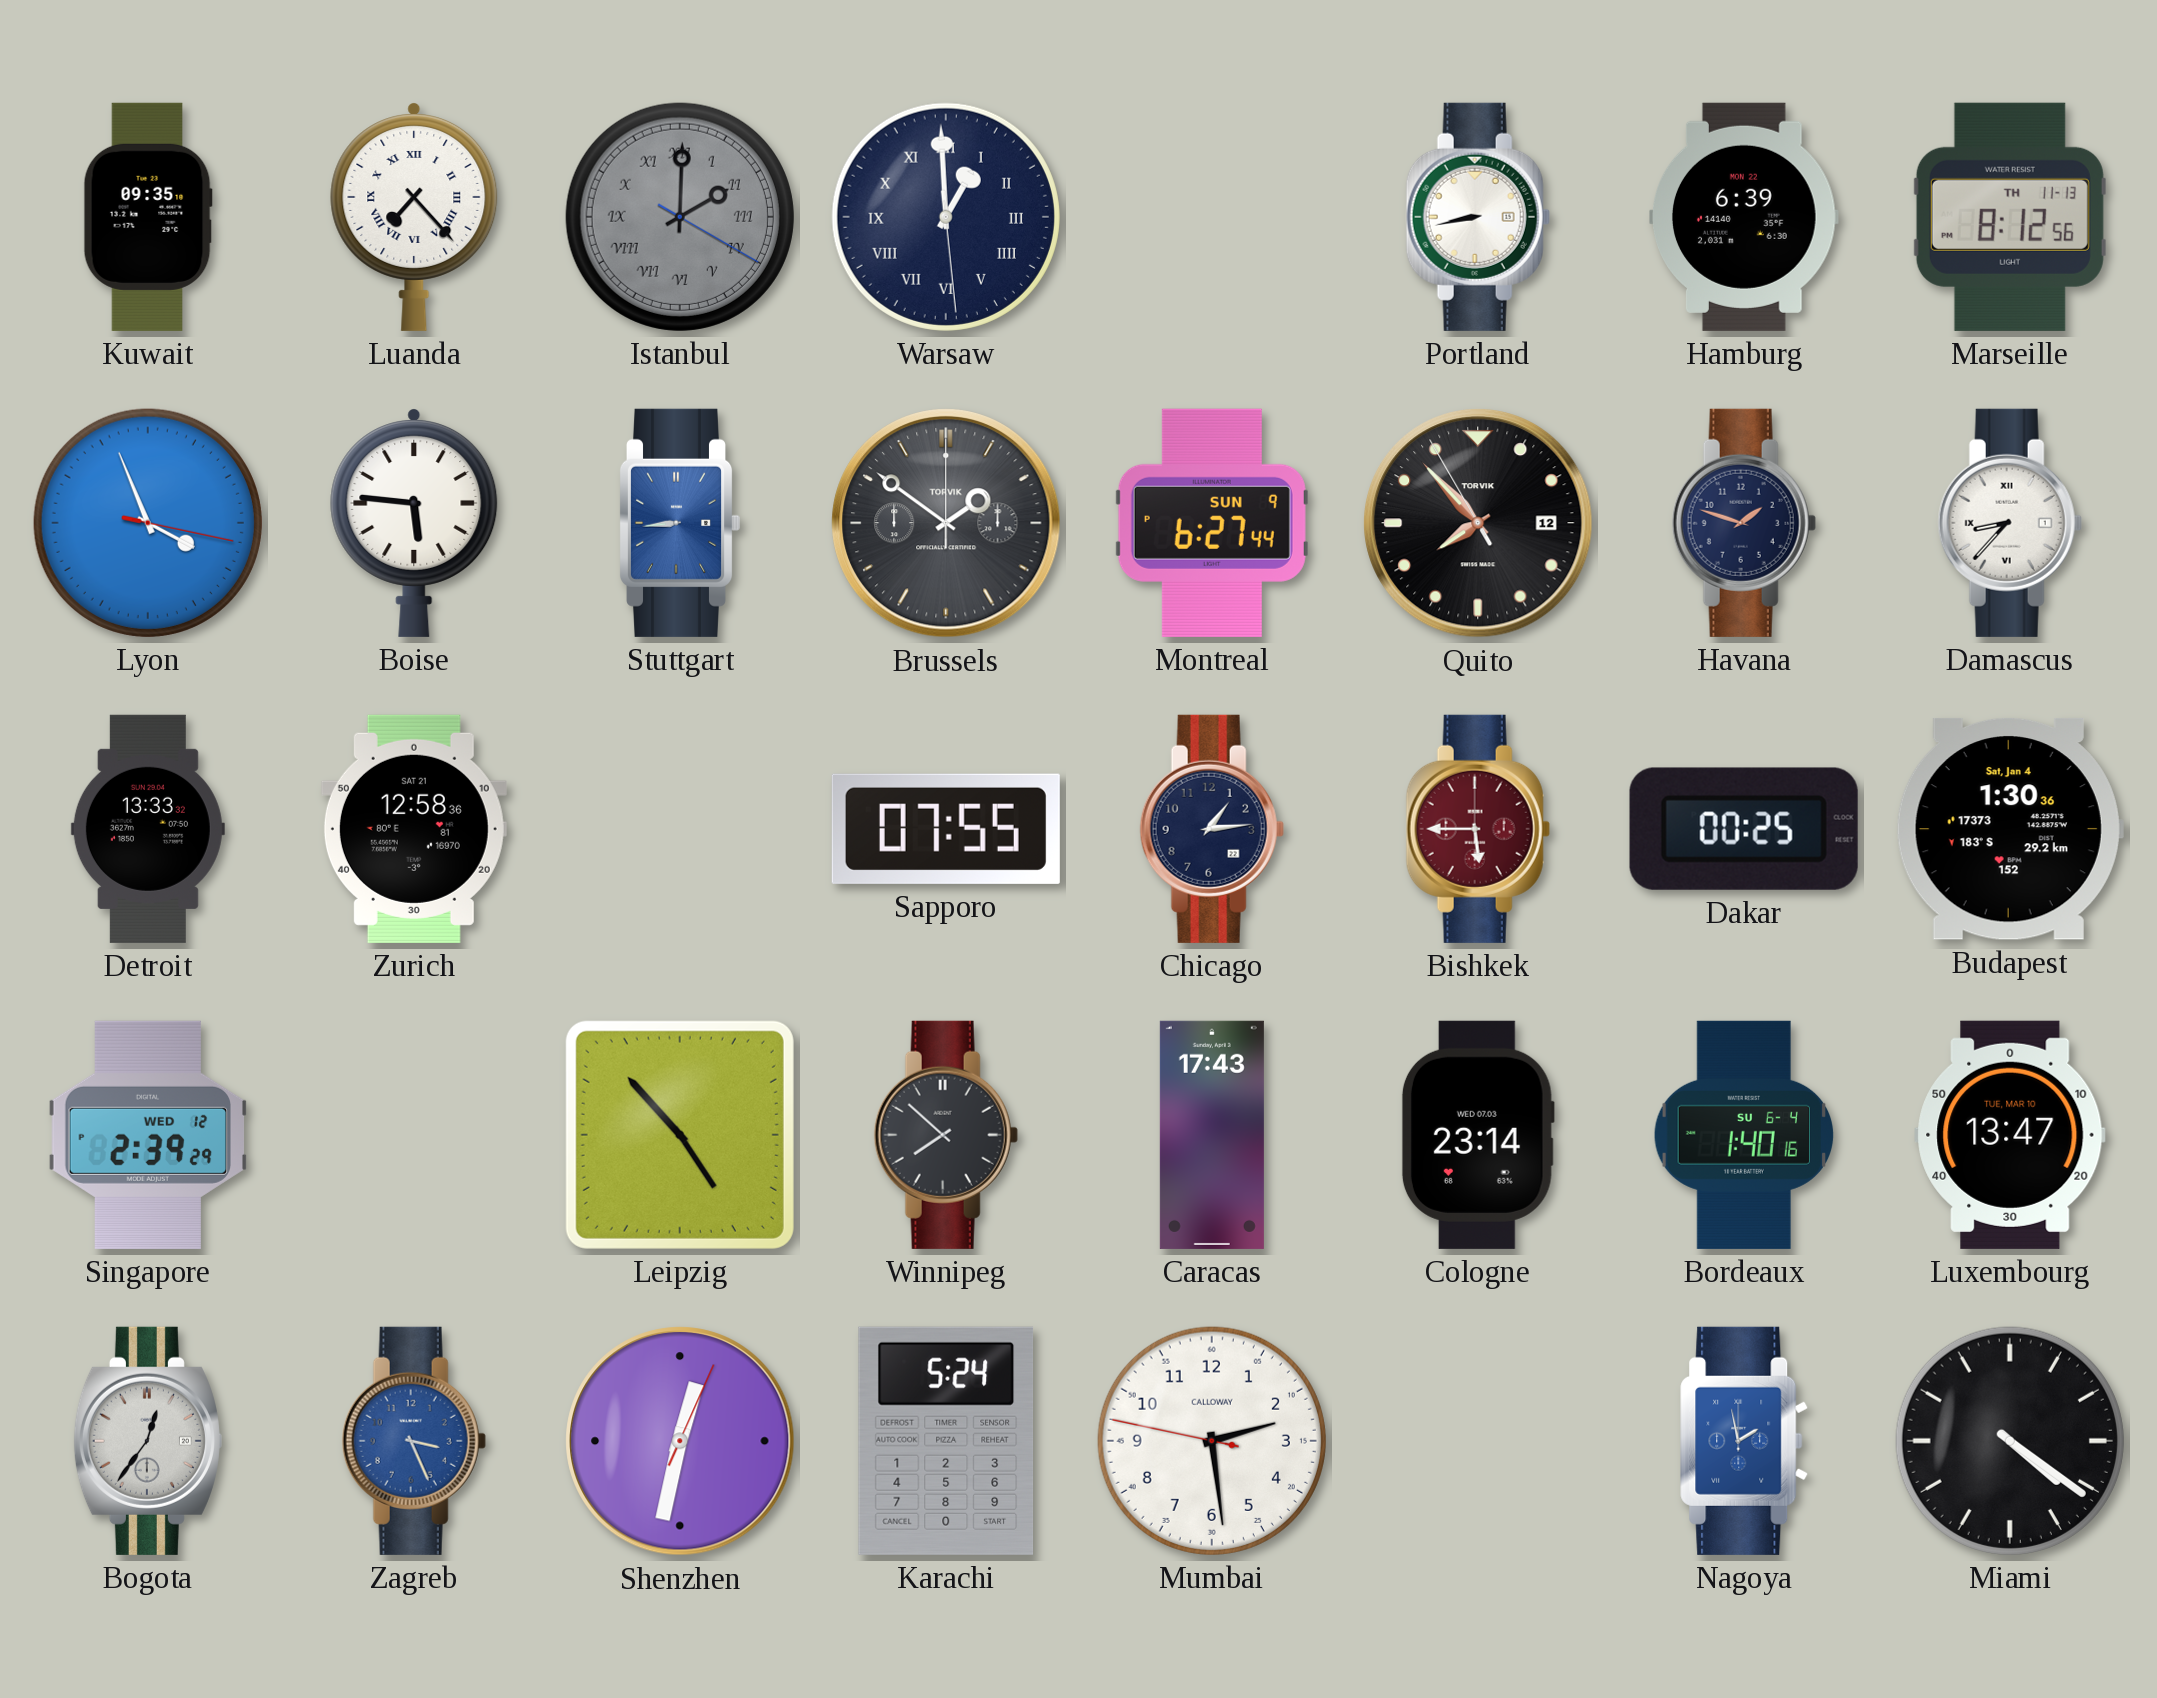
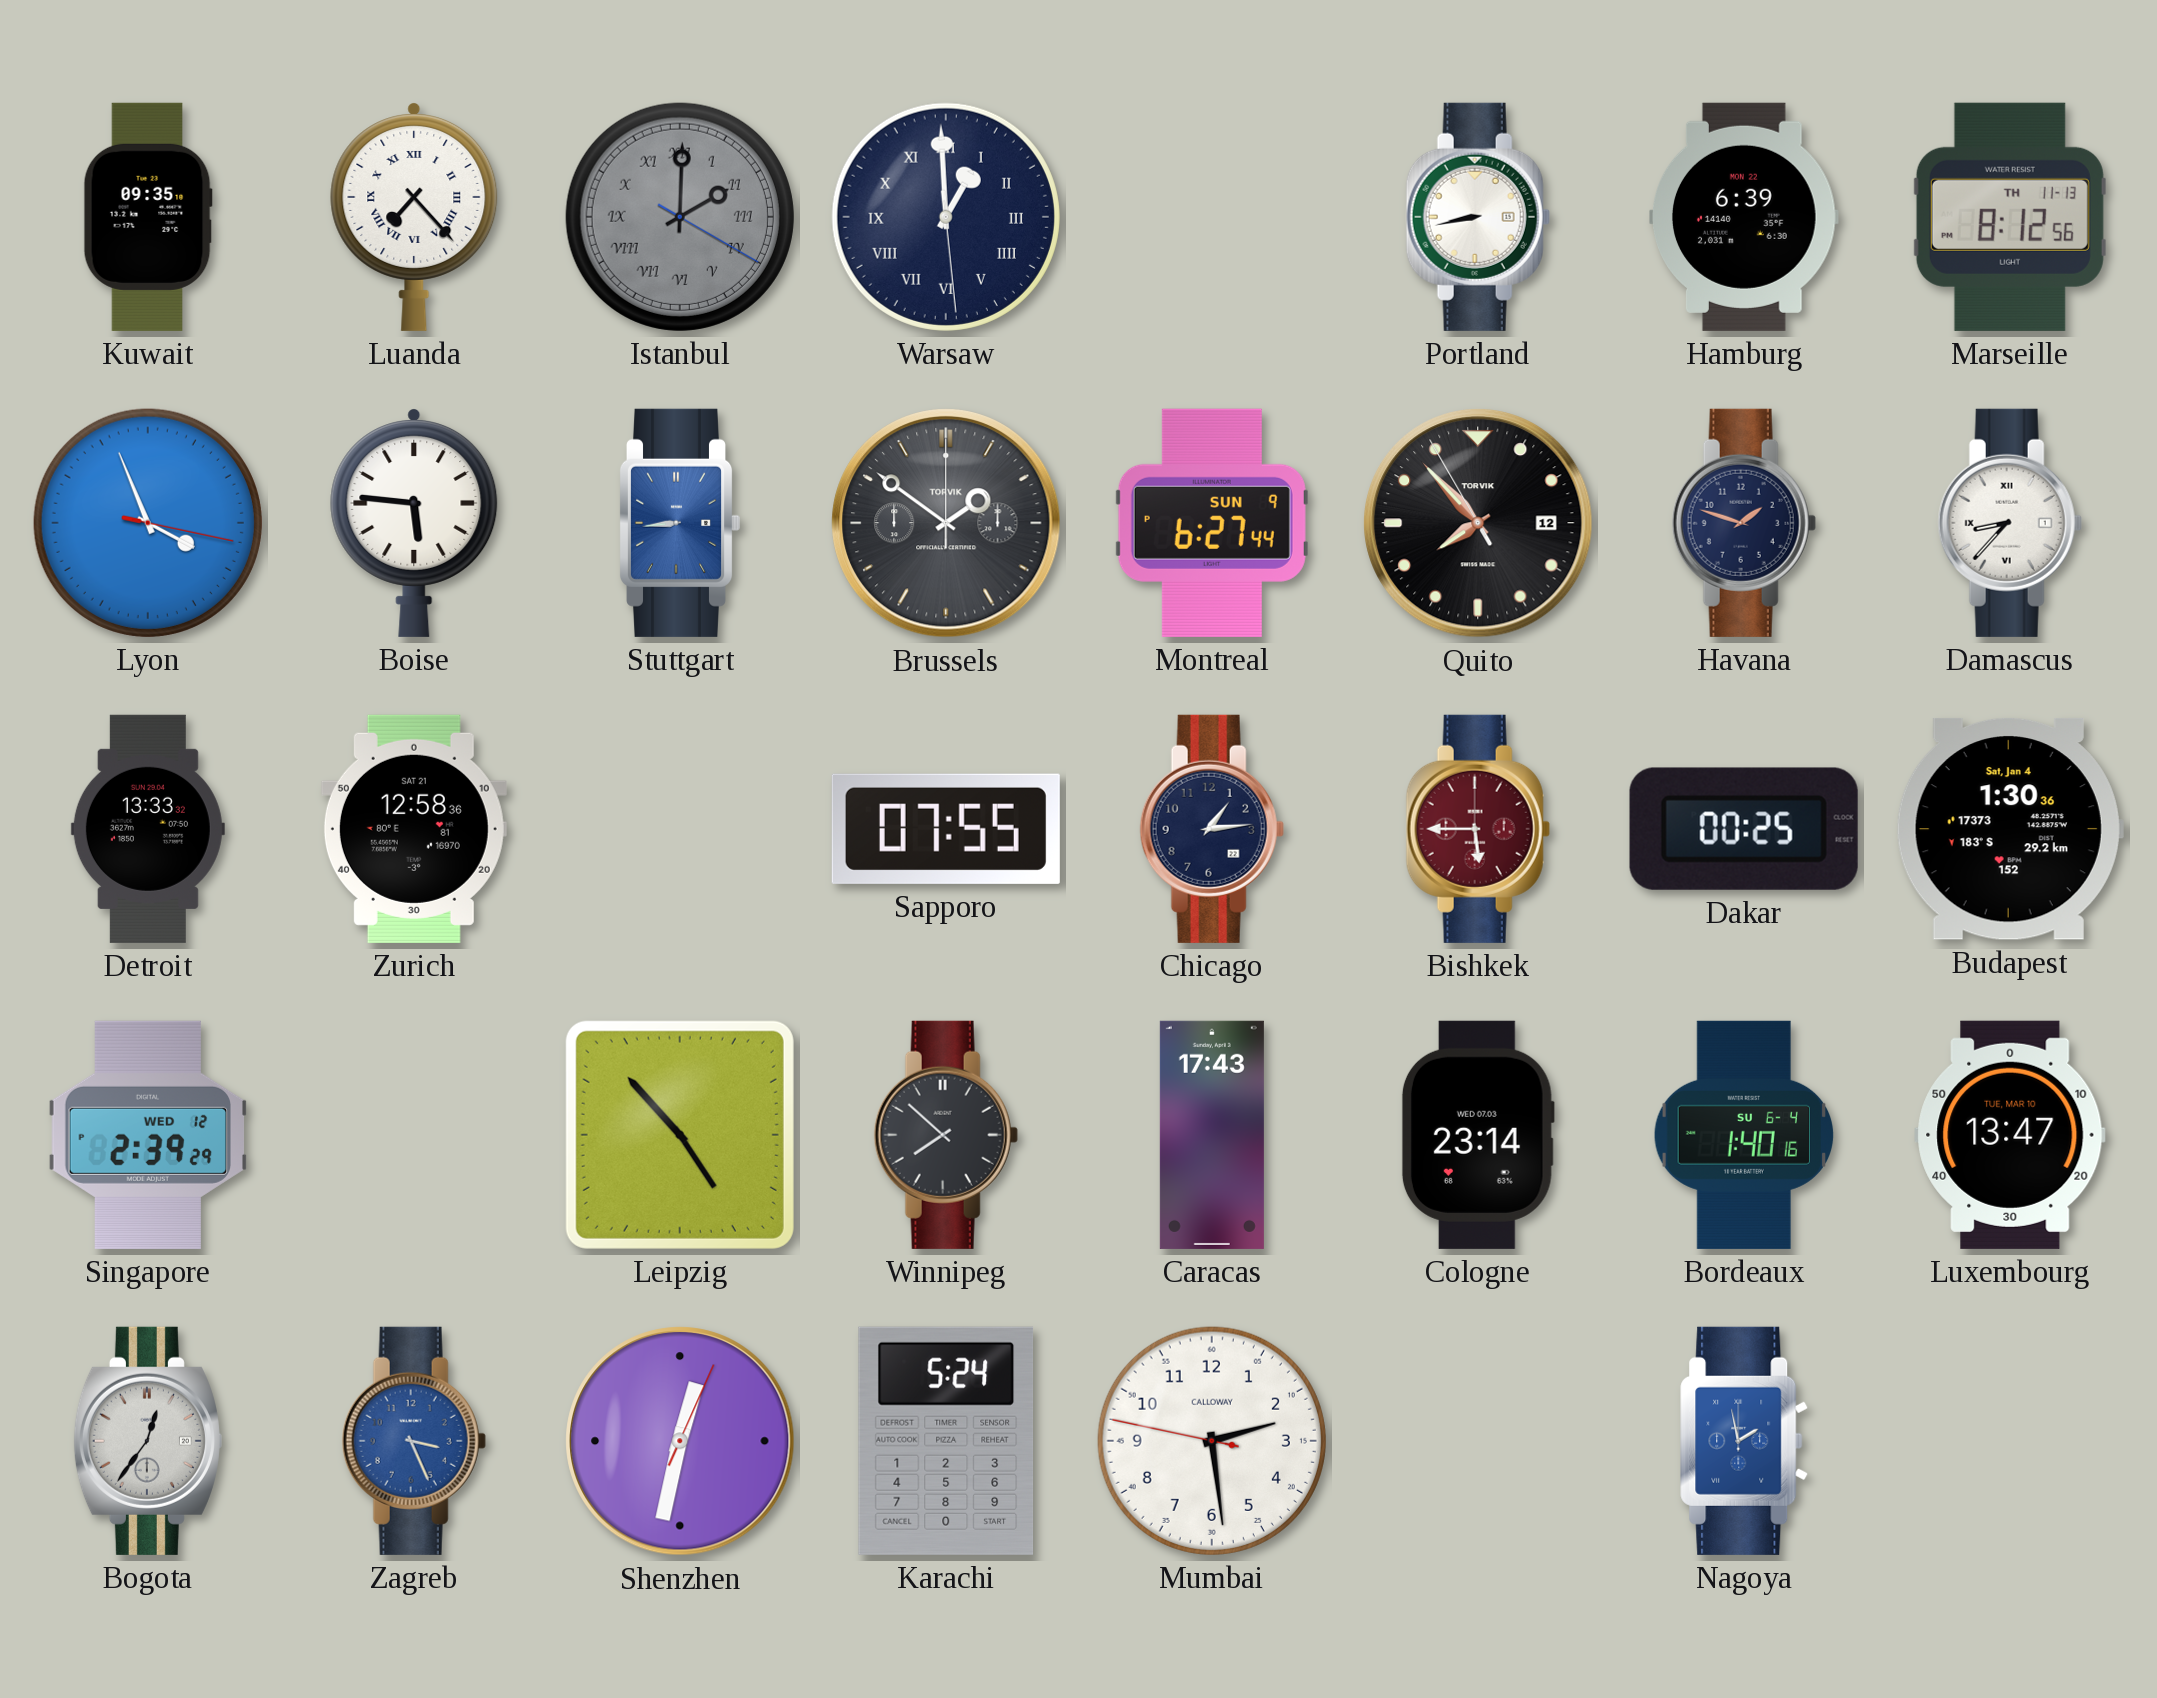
Miami: 4:21 -> none
